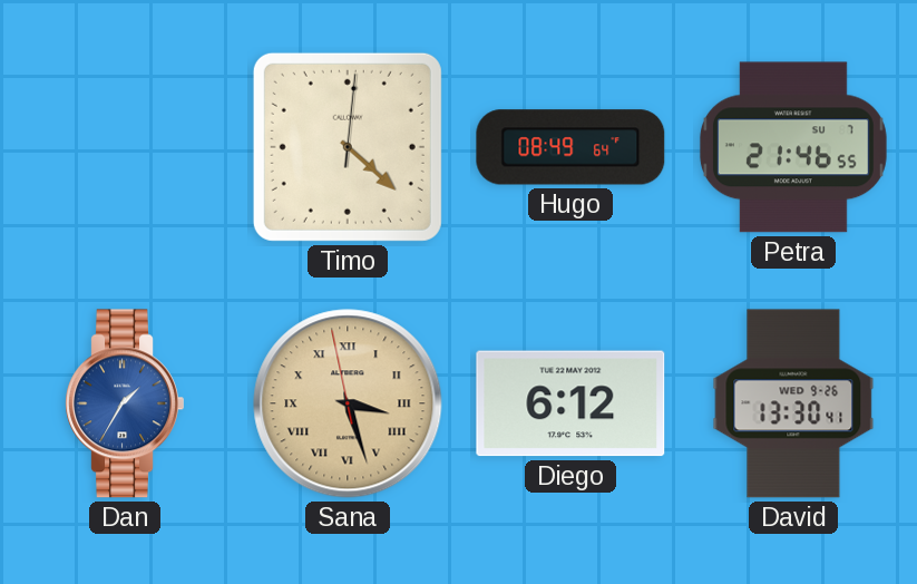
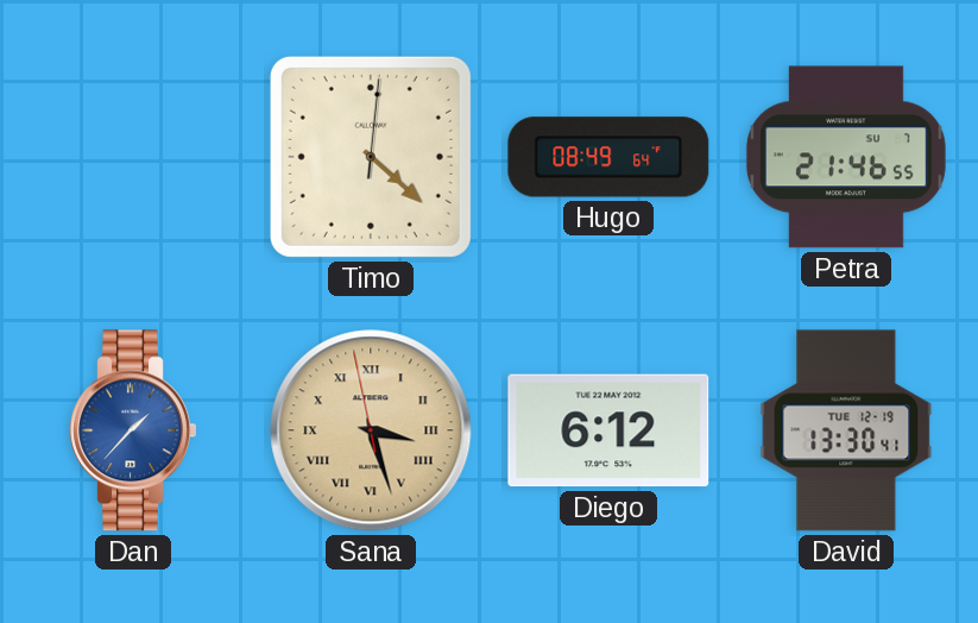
Dan: 1:35 -> 1:37
David date: WED 9-26 -> TUE 12-19
